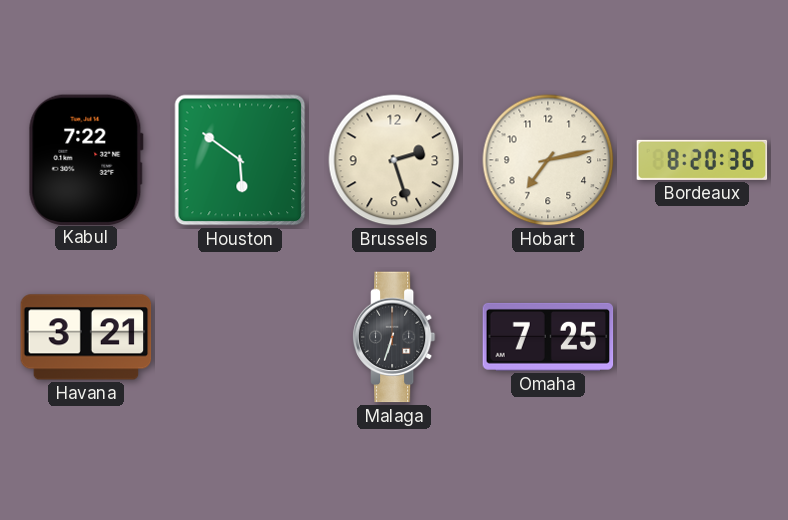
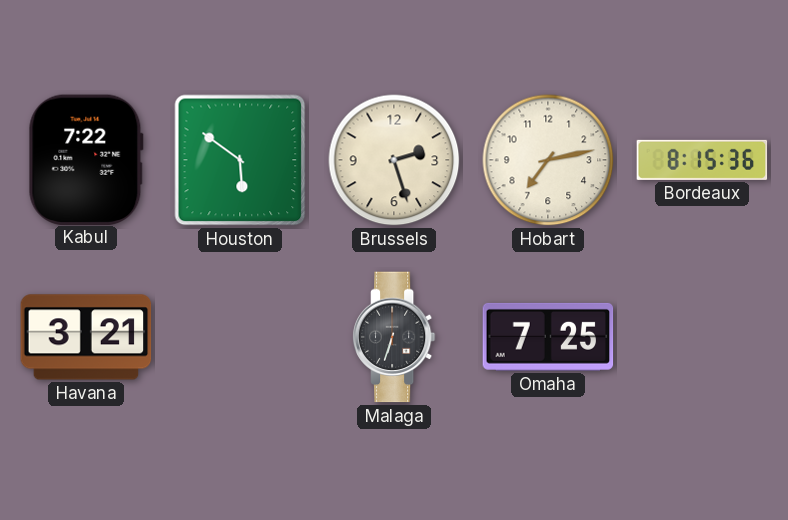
Bordeaux: 8:20 -> 8:15
